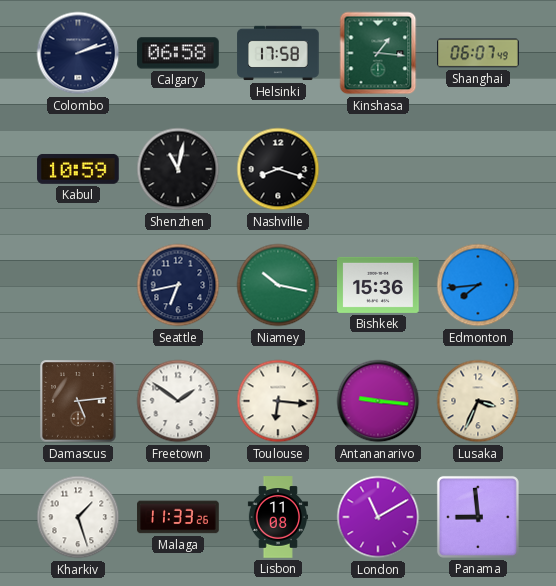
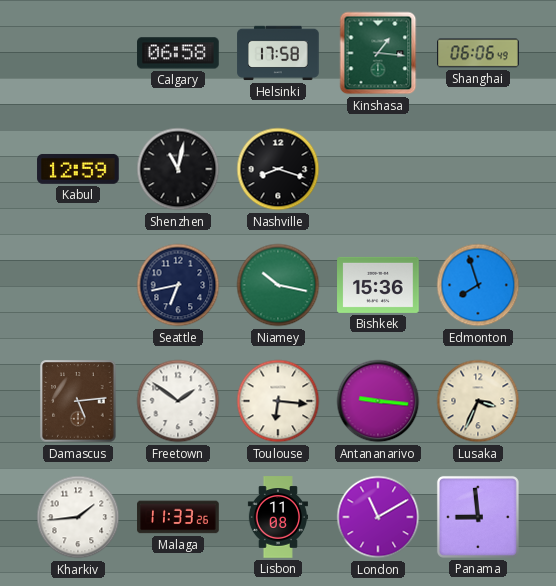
Colombo: 2:12 -> none
Shanghai: 06:07 -> 06:06
Kabul: 10:59 -> 12:59
Edmonton: 7:44 -> 7:57
Kharkiv: 1:27 -> 1:44
